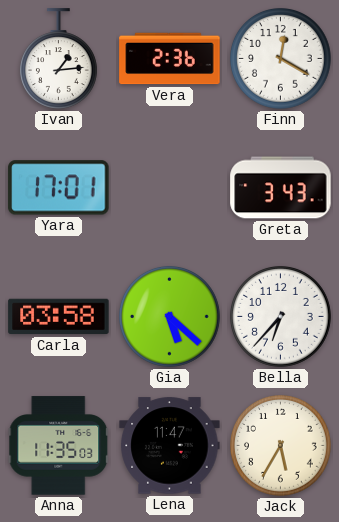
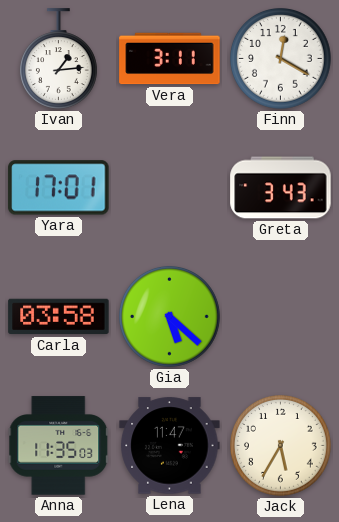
Vera: 2:36 -> 3:11
Bella: 6:37 -> none
